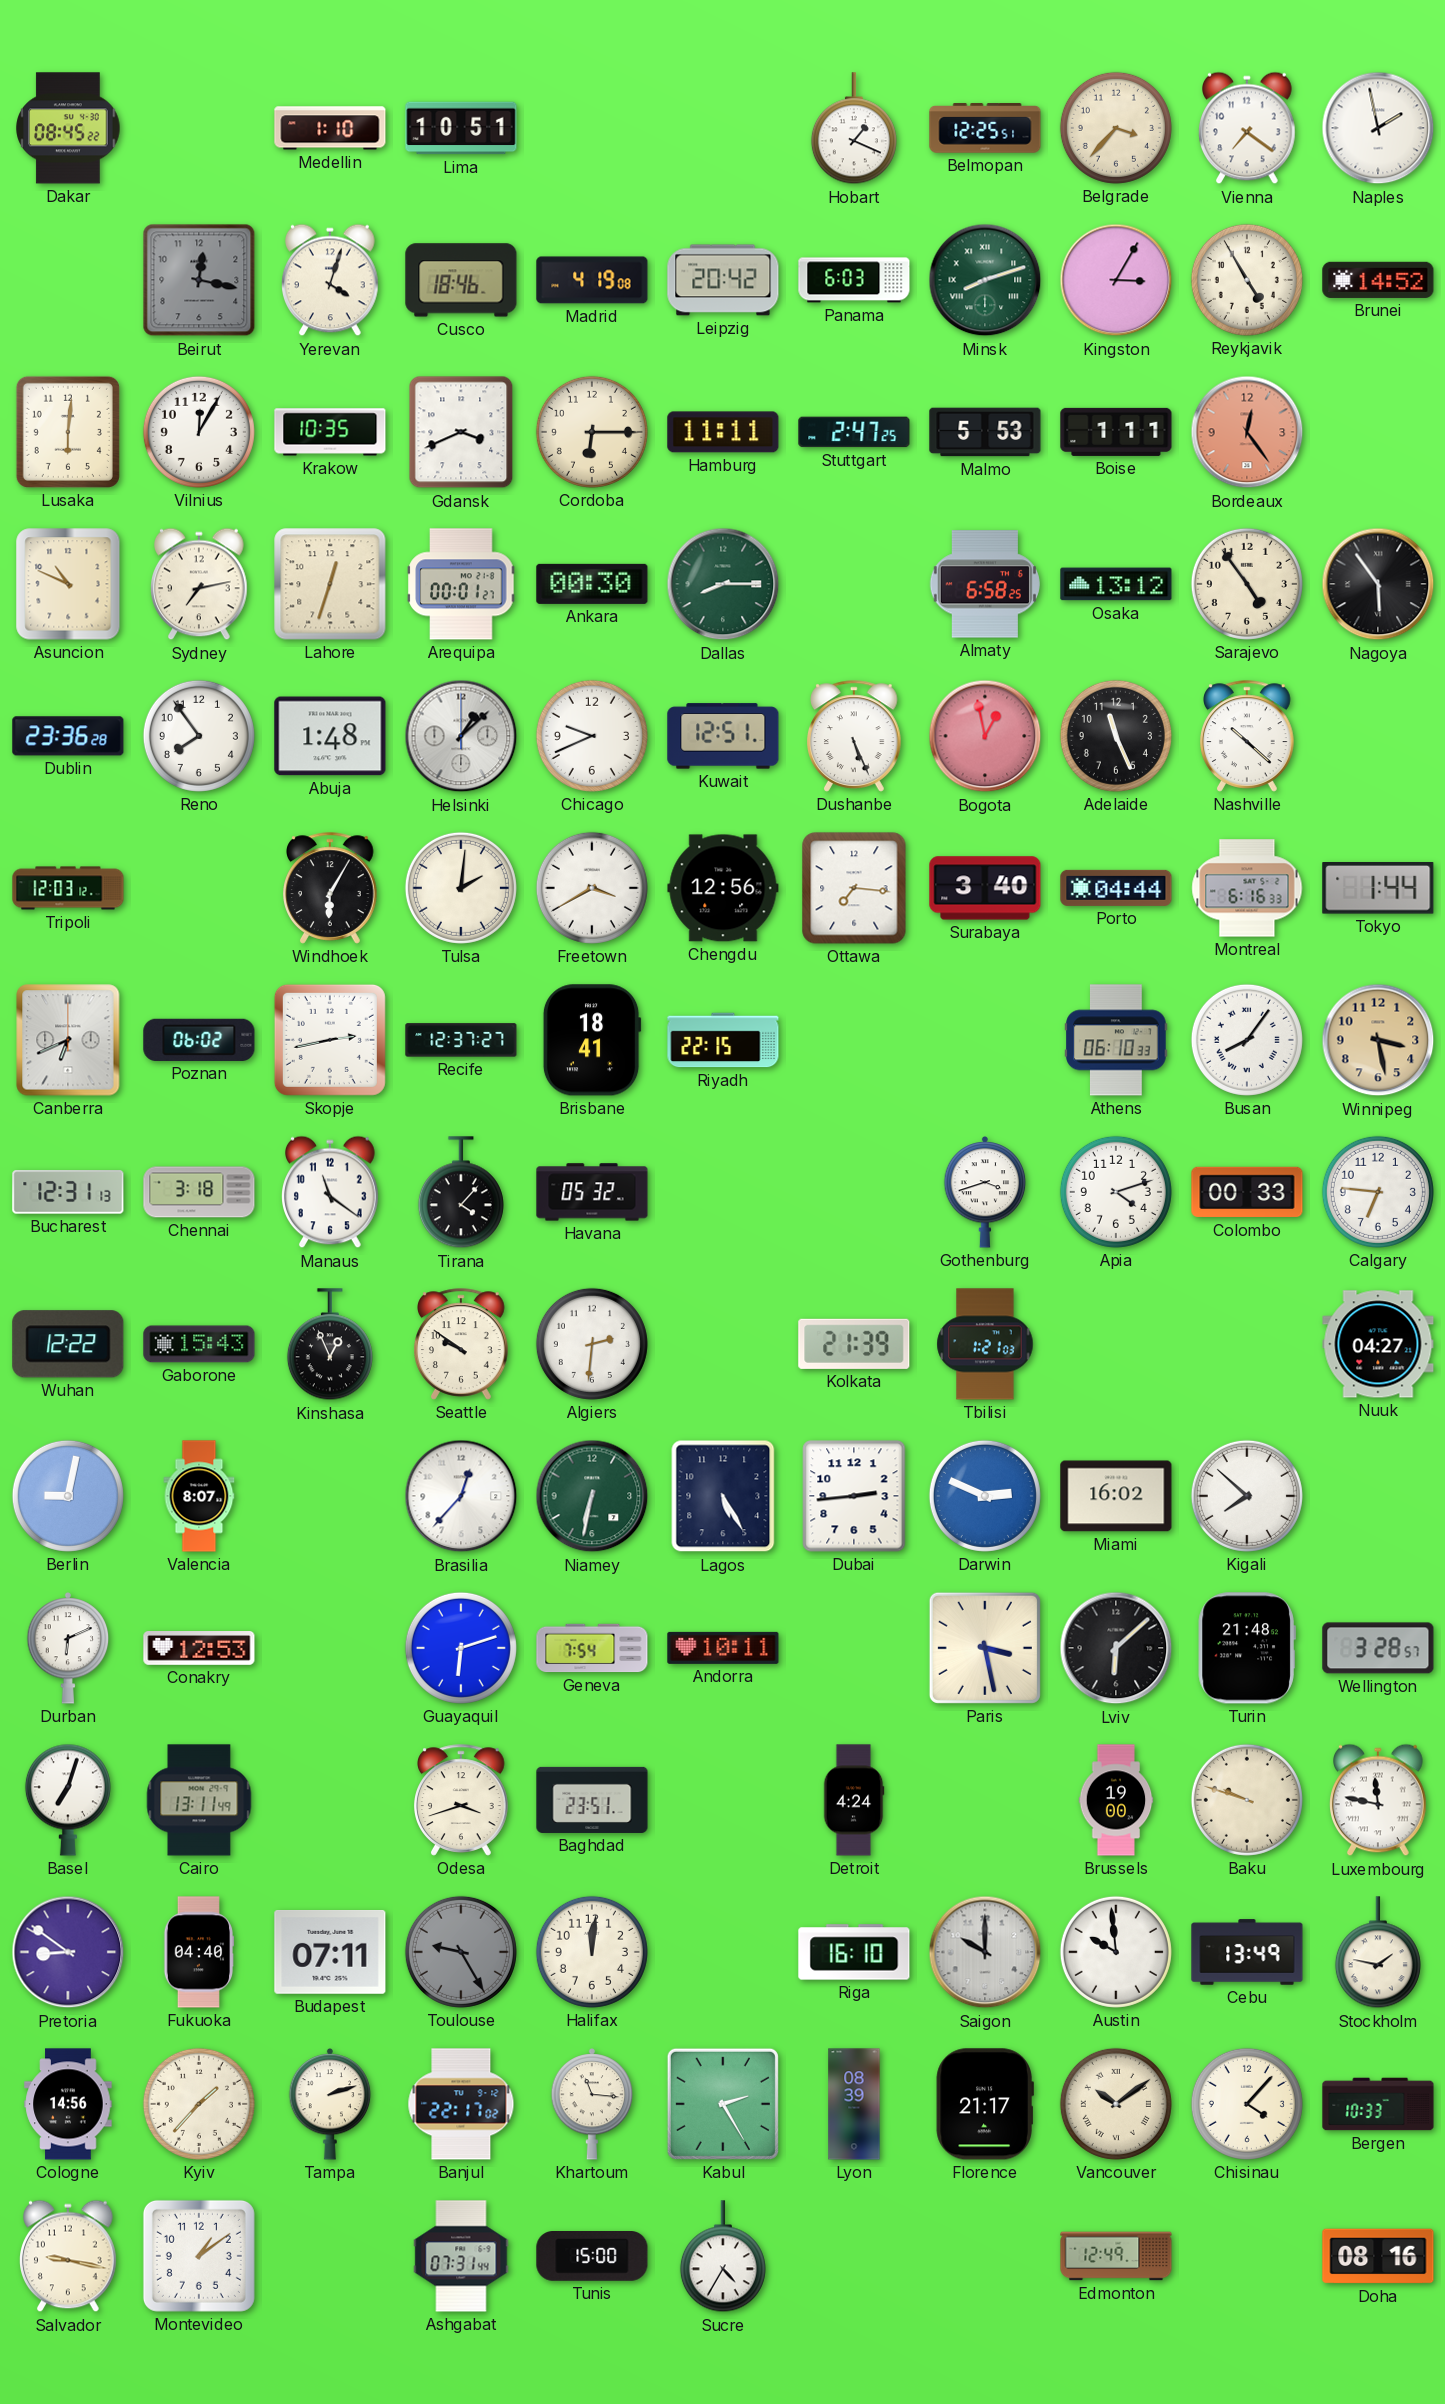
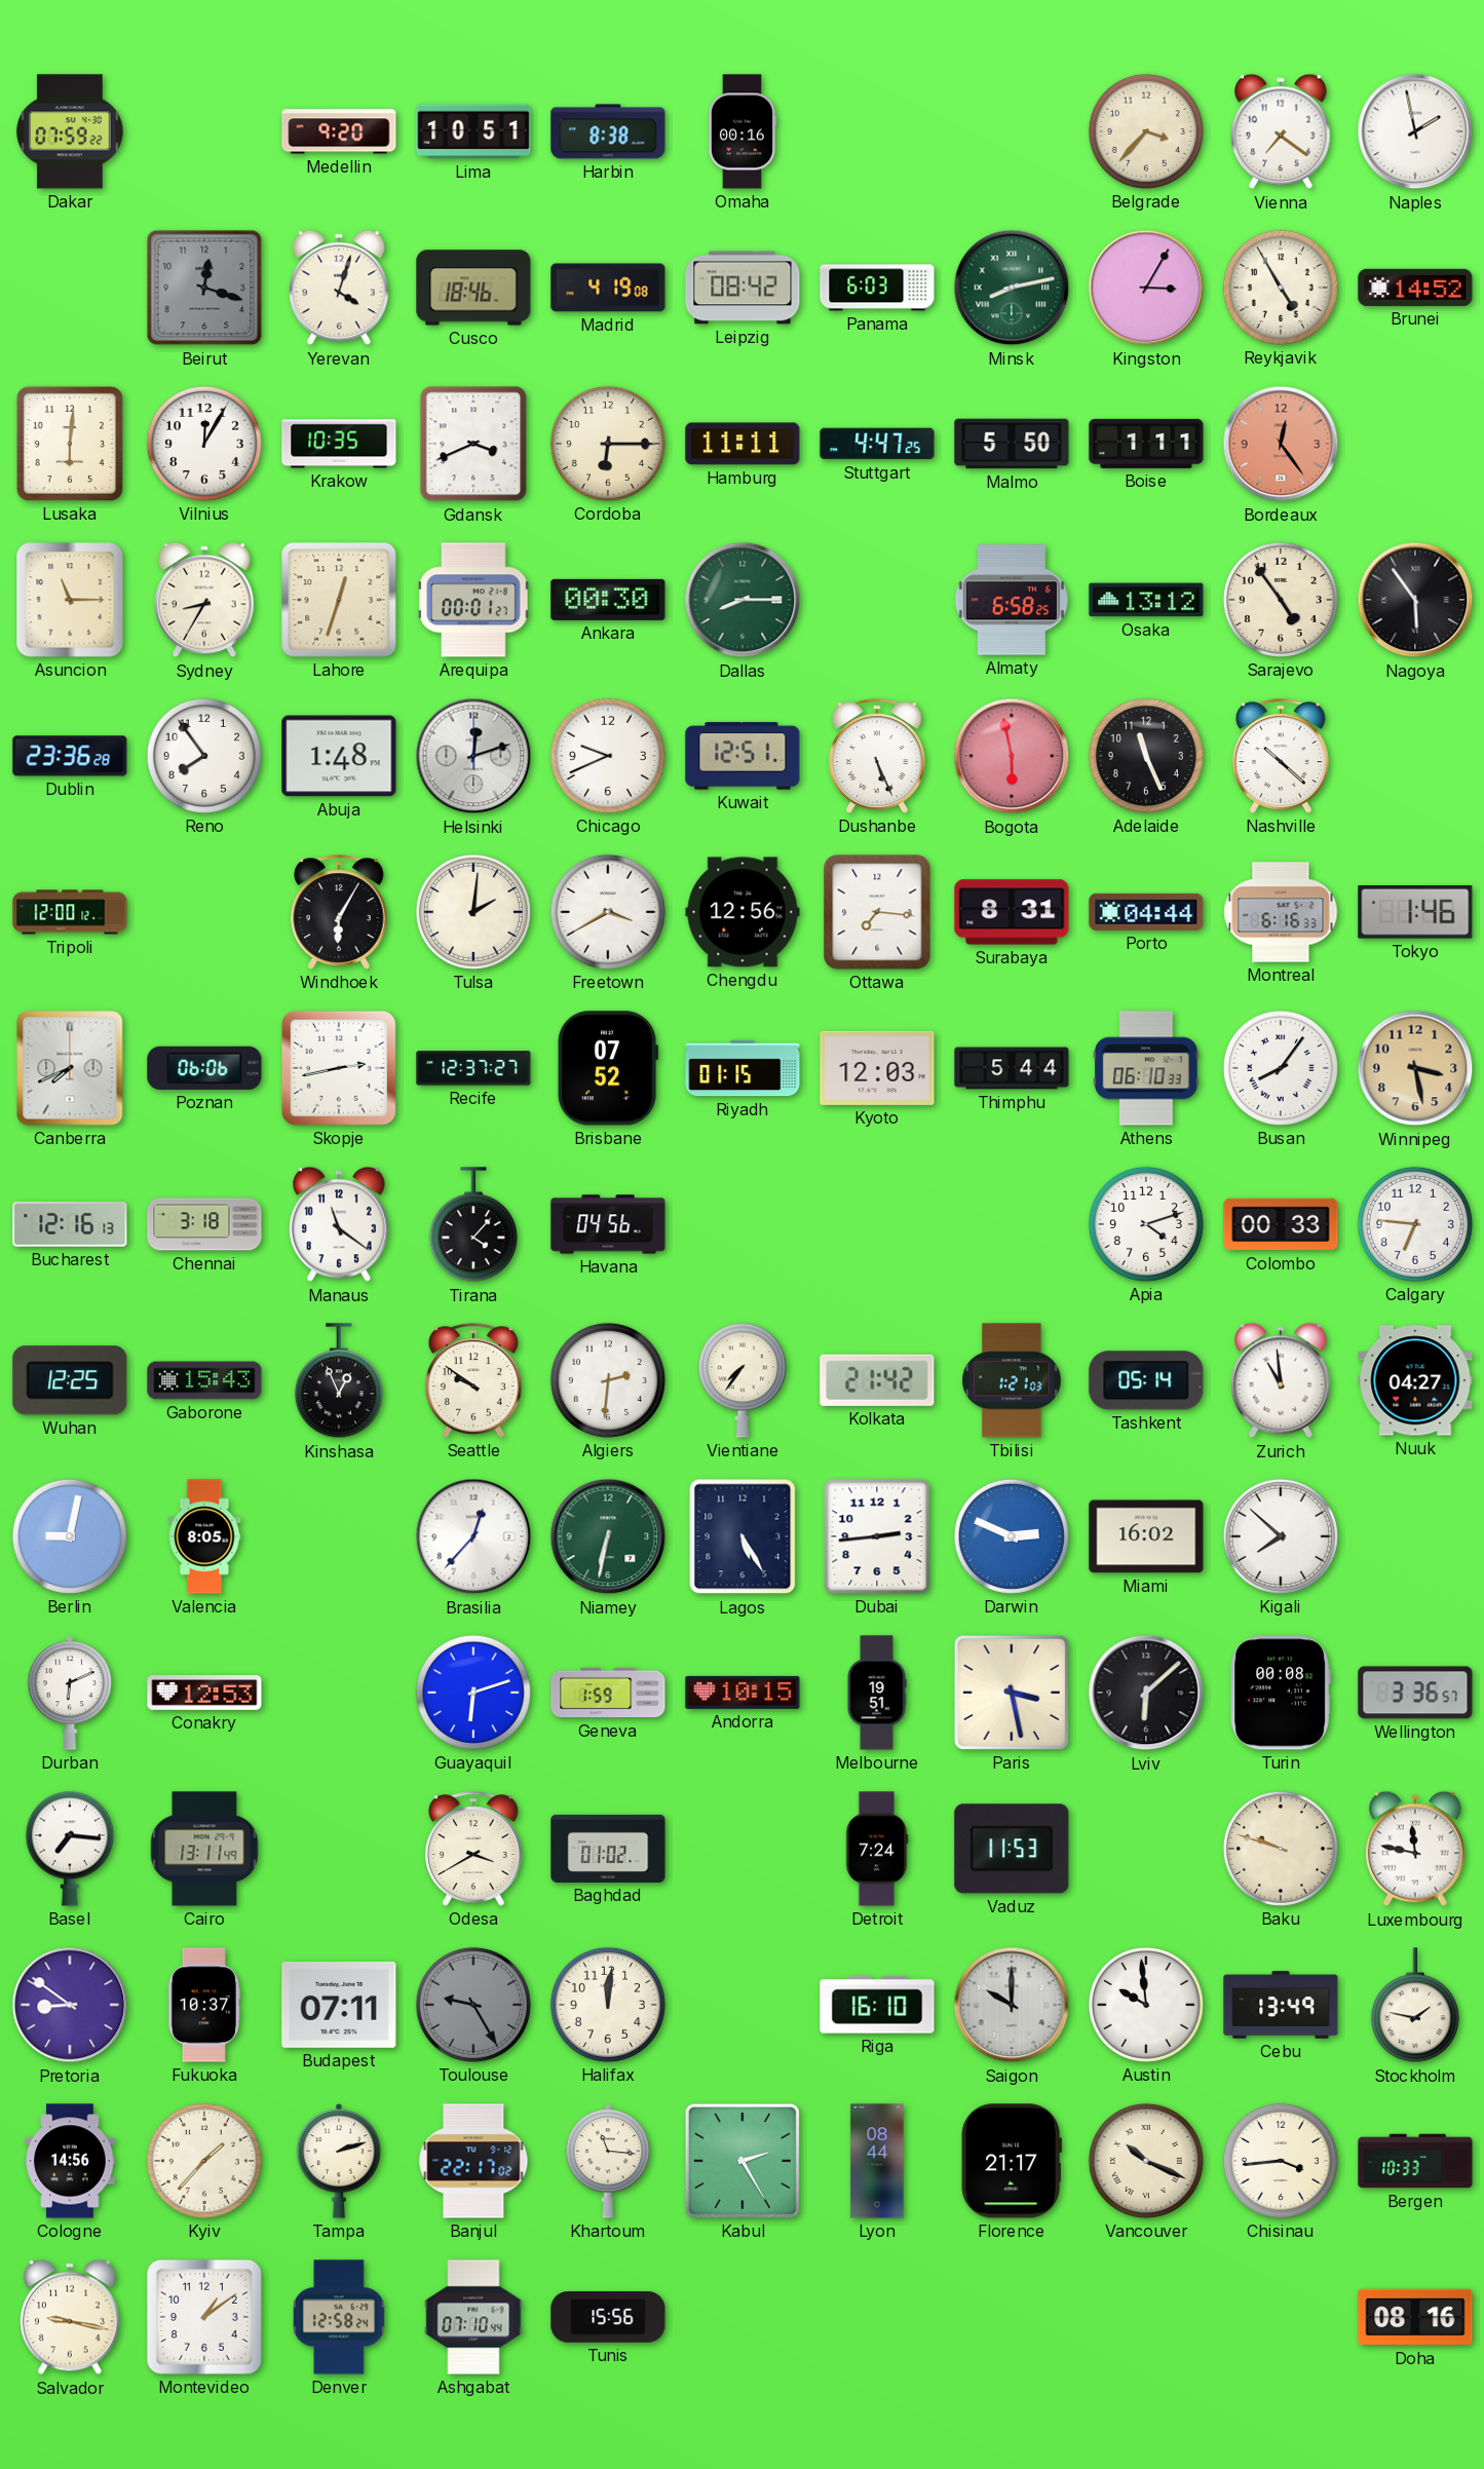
Dakar: 08:45 -> 07:59
Medellin: 1:10 -> 9:20
Harbin: none -> 8:38
Omaha: none -> 00:16
Hobart: 1:19 -> none
Belmopan: 12:25 -> none
Beirut: 12:17 -> 12:18
Leipzig: 20:42 -> 08:42
Minsk: 8:12 -> 8:13
Stuttgart: 2:47 -> 4:47
Malmo: 5:53 -> 5:50
Asuncion: 10:49 -> 11:15
Sydney: 7:13 -> 8:35
Helsinki: 1:08 -> 12:12
Bogota: 12:58 -> 5:58
Tripoli: 12:03 -> 12:00
Surabaya: 3:40 -> 8:31
Tokyo: 1:44 -> 1:46
Canberra: 6:41 -> 7:41
Poznan: 06:02 -> 06:06
Brisbane: 18:41 -> 07:52
Riyadh: 22:15 -> 01:15
Kyoto: none -> 12:03
Thimphu: none -> 5:44
Bucharest: 12:31 -> 12:16
Havana: 05:32 -> 04:56
Gothenburg: 3:42 -> none
Wuhan: 12:22 -> 12:25
Vientiane: none -> 7:36
Kolkata: 21:39 -> 21:42
Tashkent: none -> 05:14
Zurich: none -> 10:59
Valencia: 8:07 -> 8:05
Geneva: 7:54 -> 1:59
Andorra: 10:11 -> 10:15
Melbourne: none -> 19:51
Turin: 21:48 -> 00:08
Wellington: 3:28 -> 3:36
Basel: 7:03 -> 7:16
Odesa: 3:42 -> 3:40
Baghdad: 23:51 -> 01:02
Detroit: 4:24 -> 7:24
Vaduz: none -> 11:53
Brussels: 19:00 -> none
Fukuoka: 04:40 -> 10:37
Lyon: 08:39 -> 08:44
Vancouver: 10:09 -> 10:19
Chisinau: 4:07 -> 3:44
Denver: none -> 12:58
Ashgabat: 07:31 -> 07:10
Tunis: 15:00 -> 15:56
Sucre: 4:35 -> none
Edmonton: 12:49 -> none
